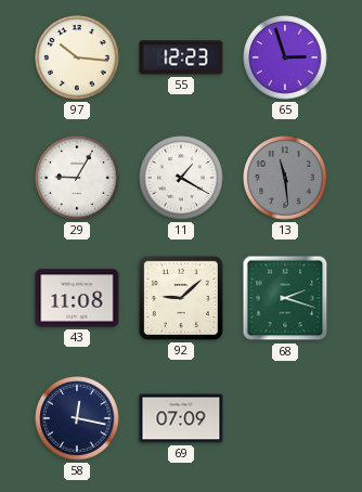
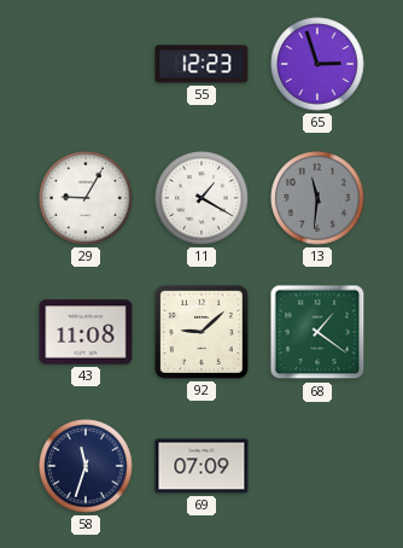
97: 10:16 -> none
13: 11:29 -> 11:31
68: 2:18 -> 1:21
58: 12:17 -> 11:33
